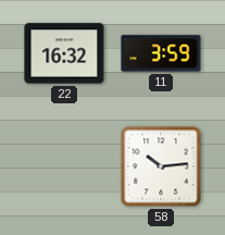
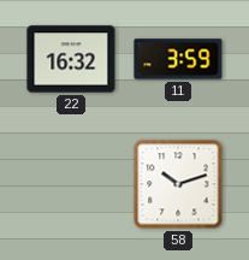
58: 10:14 -> 10:12
